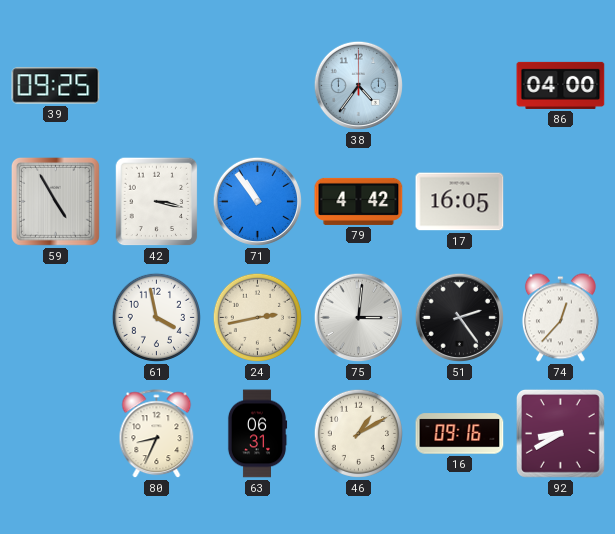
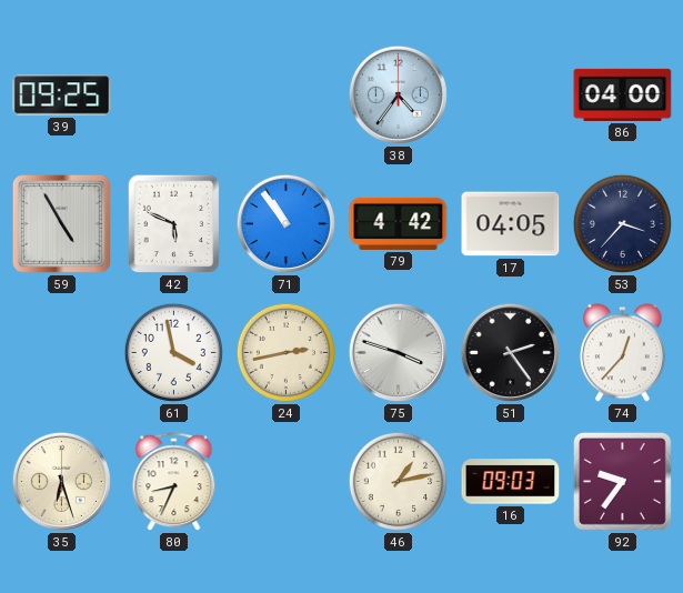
42: 3:17 -> 5:49
17: 16:05 -> 04:05
53: none -> 3:37
75: 3:01 -> 3:48
35: none -> 6:27
63: 06:31 -> none
46: 1:10 -> 1:13
16: 09:16 -> 09:03
92: 8:40 -> 9:36
